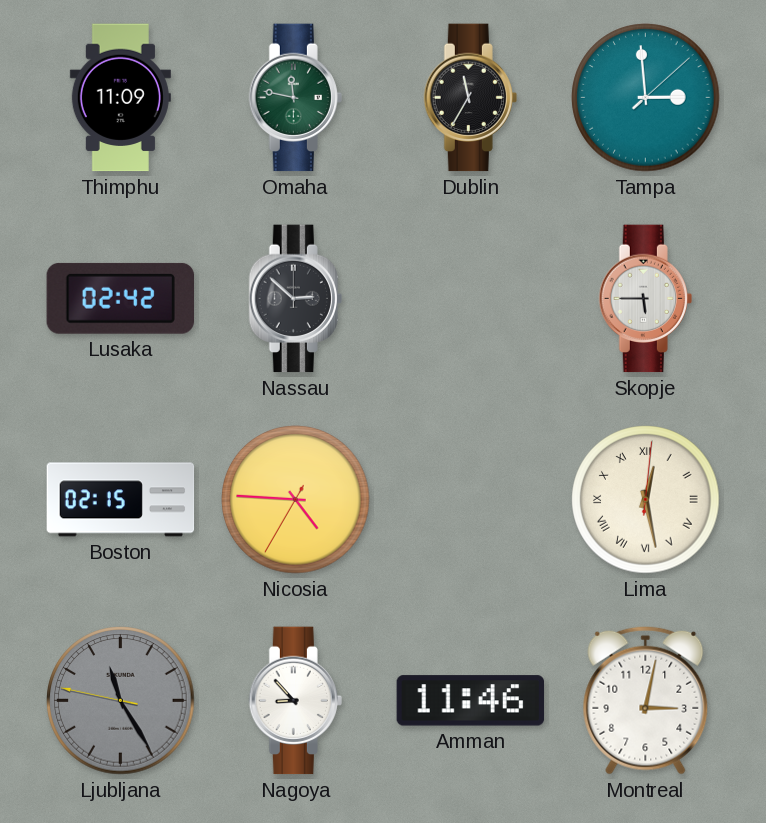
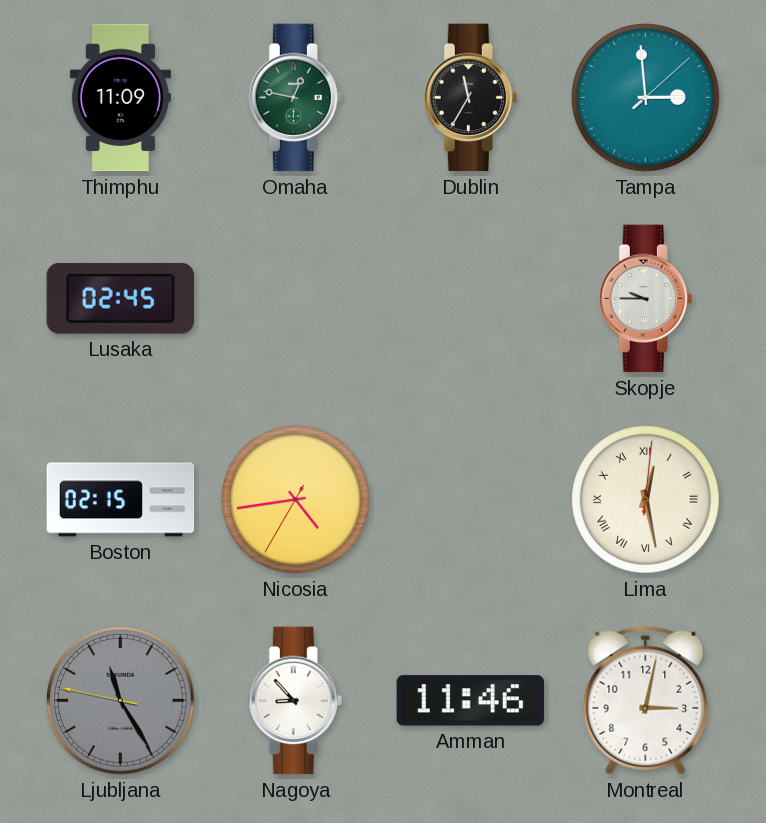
Omaha: 11:47 -> 12:47
Lusaka: 02:42 -> 02:45
Nassau: 2:52 -> none
Skopje: 5:45 -> 9:45
Nicosia: 4:45 -> 4:43
